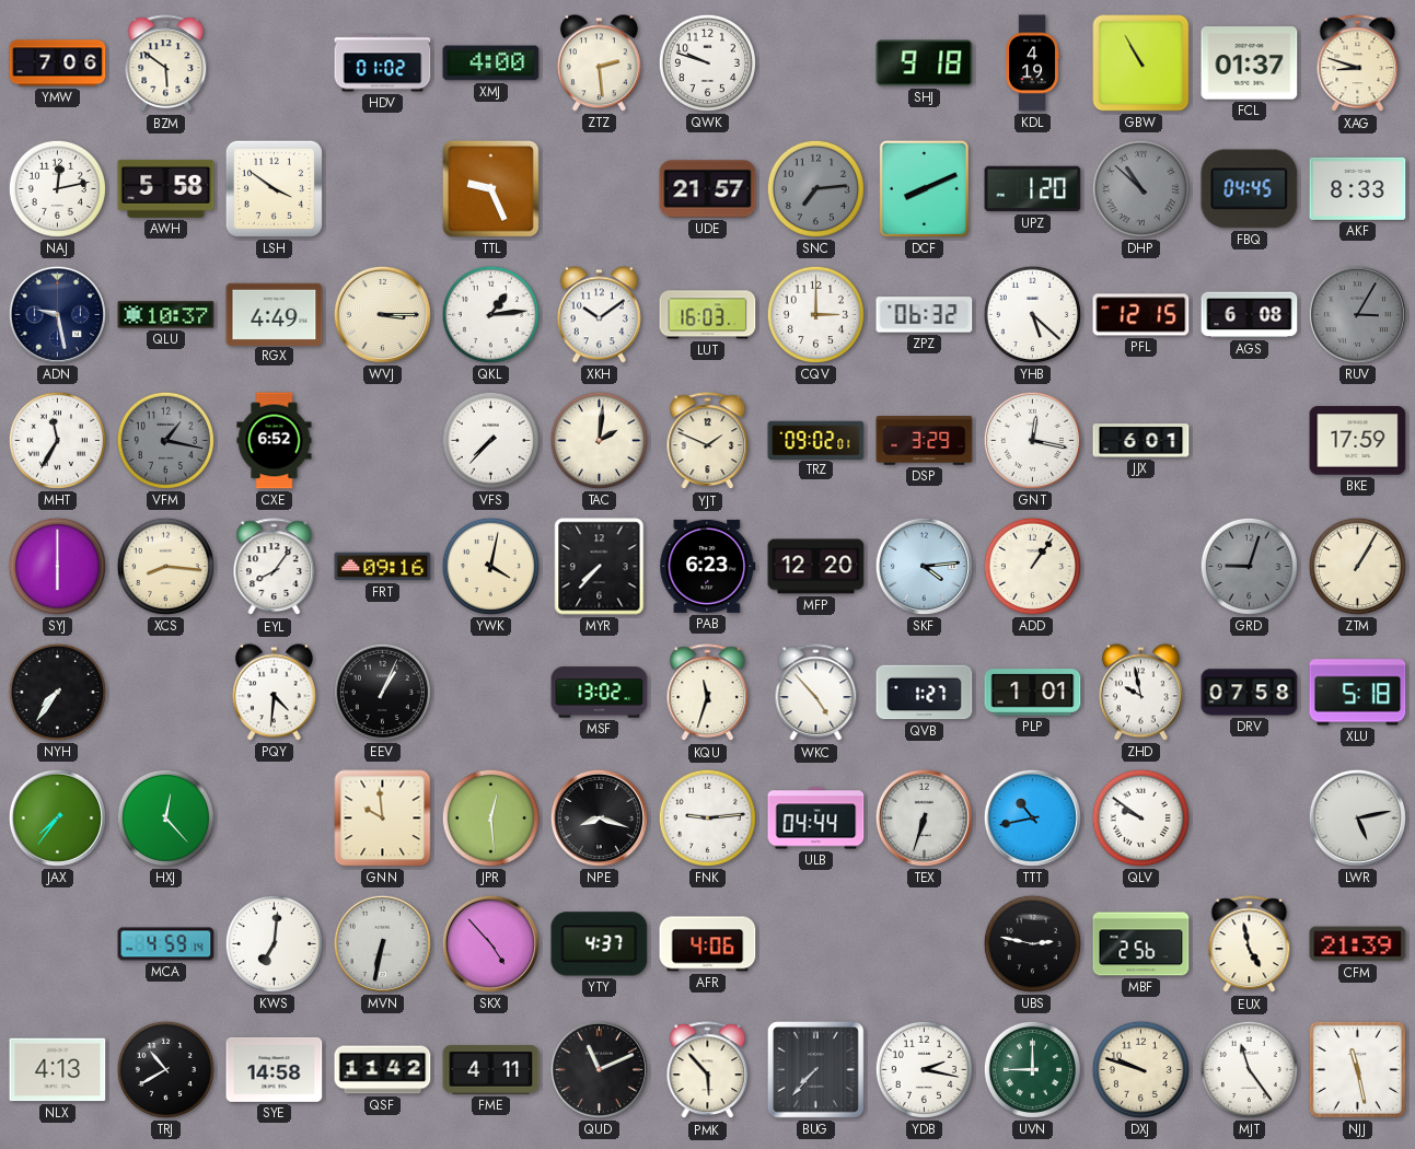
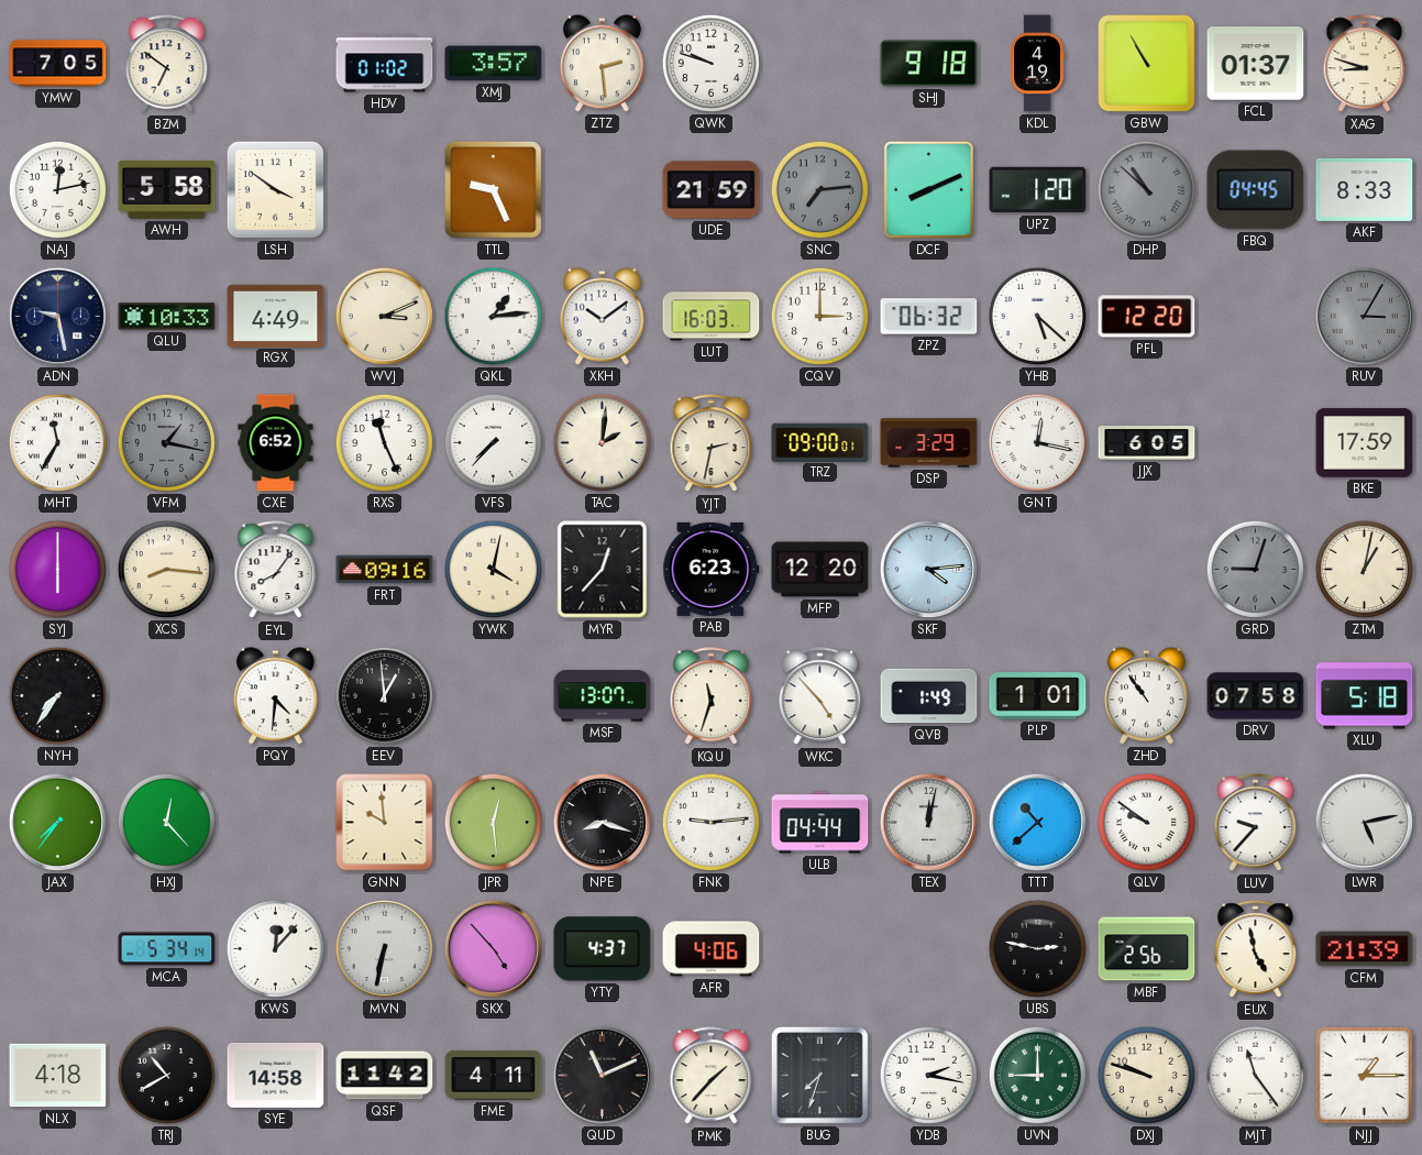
YMW: 7:06 -> 7:05
BZM: 5:51 -> 6:51
XMJ: 4:00 -> 3:57
UDE: 21:57 -> 21:59
QLU: 10:37 -> 10:33
WVJ: 3:15 -> 3:11
PFL: 12:15 -> 12:20
AGS: 6:08 -> none
RXS: none -> 11:26
YJT: 1:49 -> 2:32
TRZ: 09:02 -> 09:00
JJX: 6:01 -> 6:05
MYR: 7:37 -> 12:37
ADD: 1:06 -> none
ZTM: 1:05 -> 1:02
EEV: 1:04 -> 12:59
MSF: 13:02 -> 13:07
QVB: 1:27 -> 1:49
ZHD: 9:58 -> 10:54
TEX: 6:33 -> 12:02
TTT: 10:43 -> 10:38
LUV: none -> 9:37
MCA: 4:59 -> 5:34
KWS: 7:01 -> 12:07
NLX: 4:13 -> 4:18
PMK: 5:53 -> 1:37
BUG: 7:37 -> 7:33
NJJ: 11:28 -> 1:15
